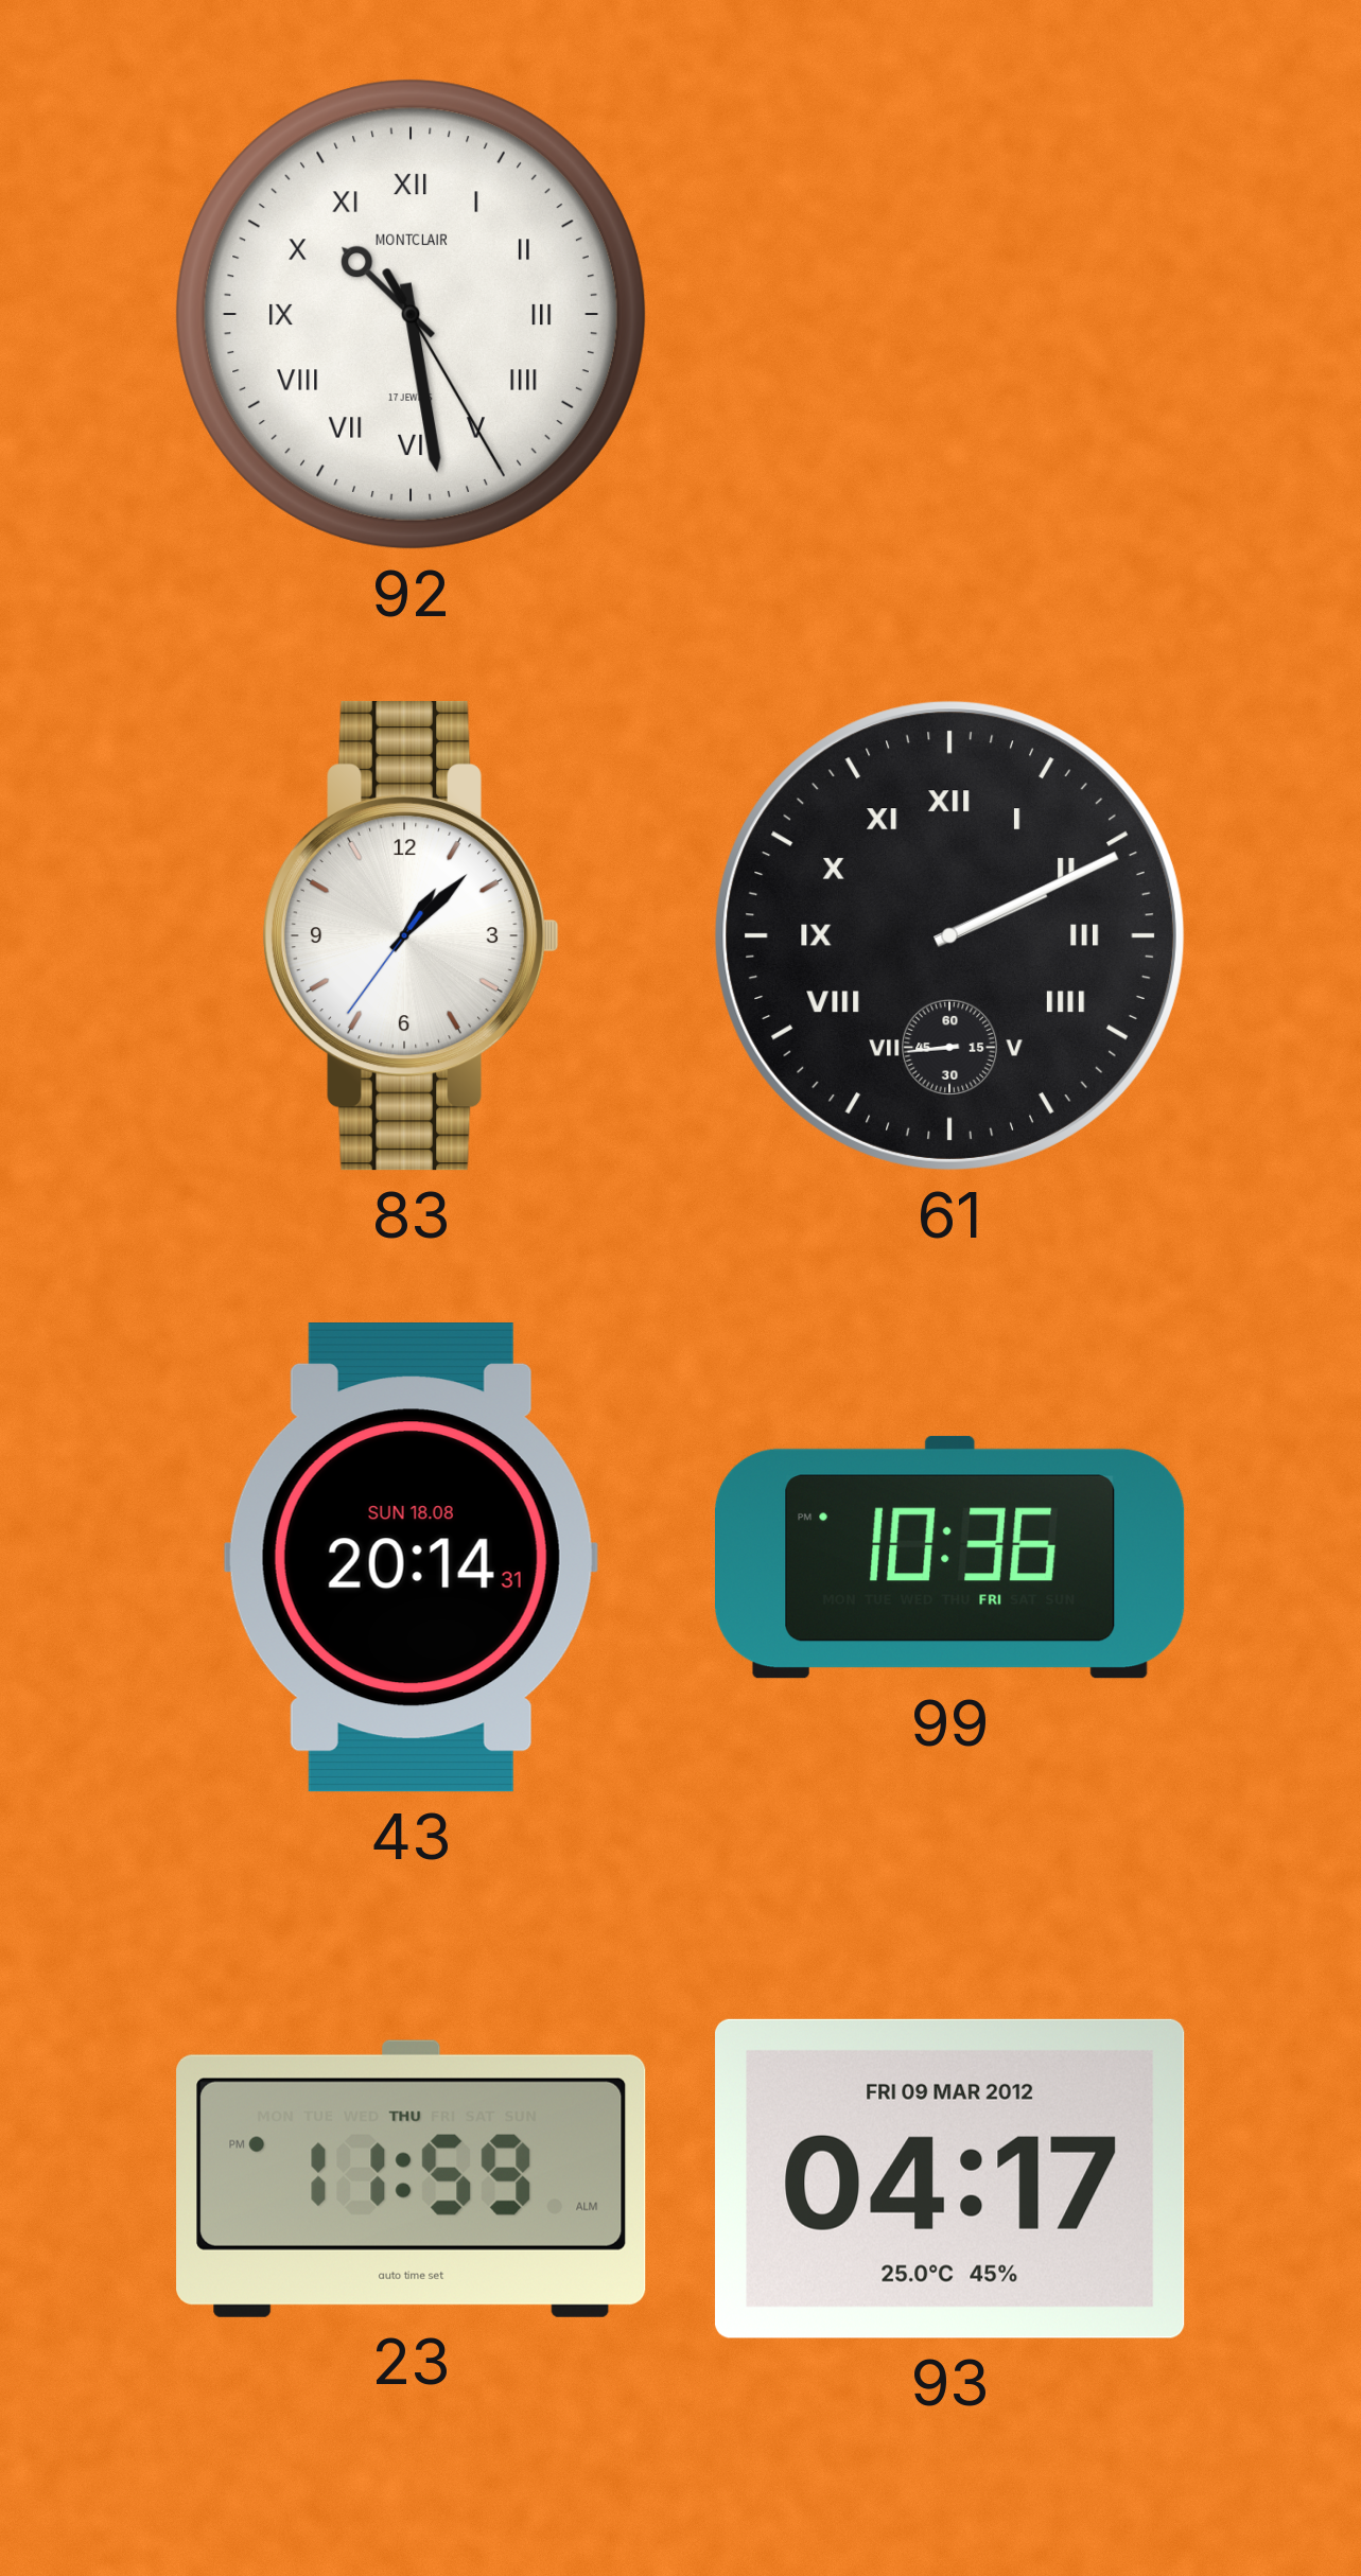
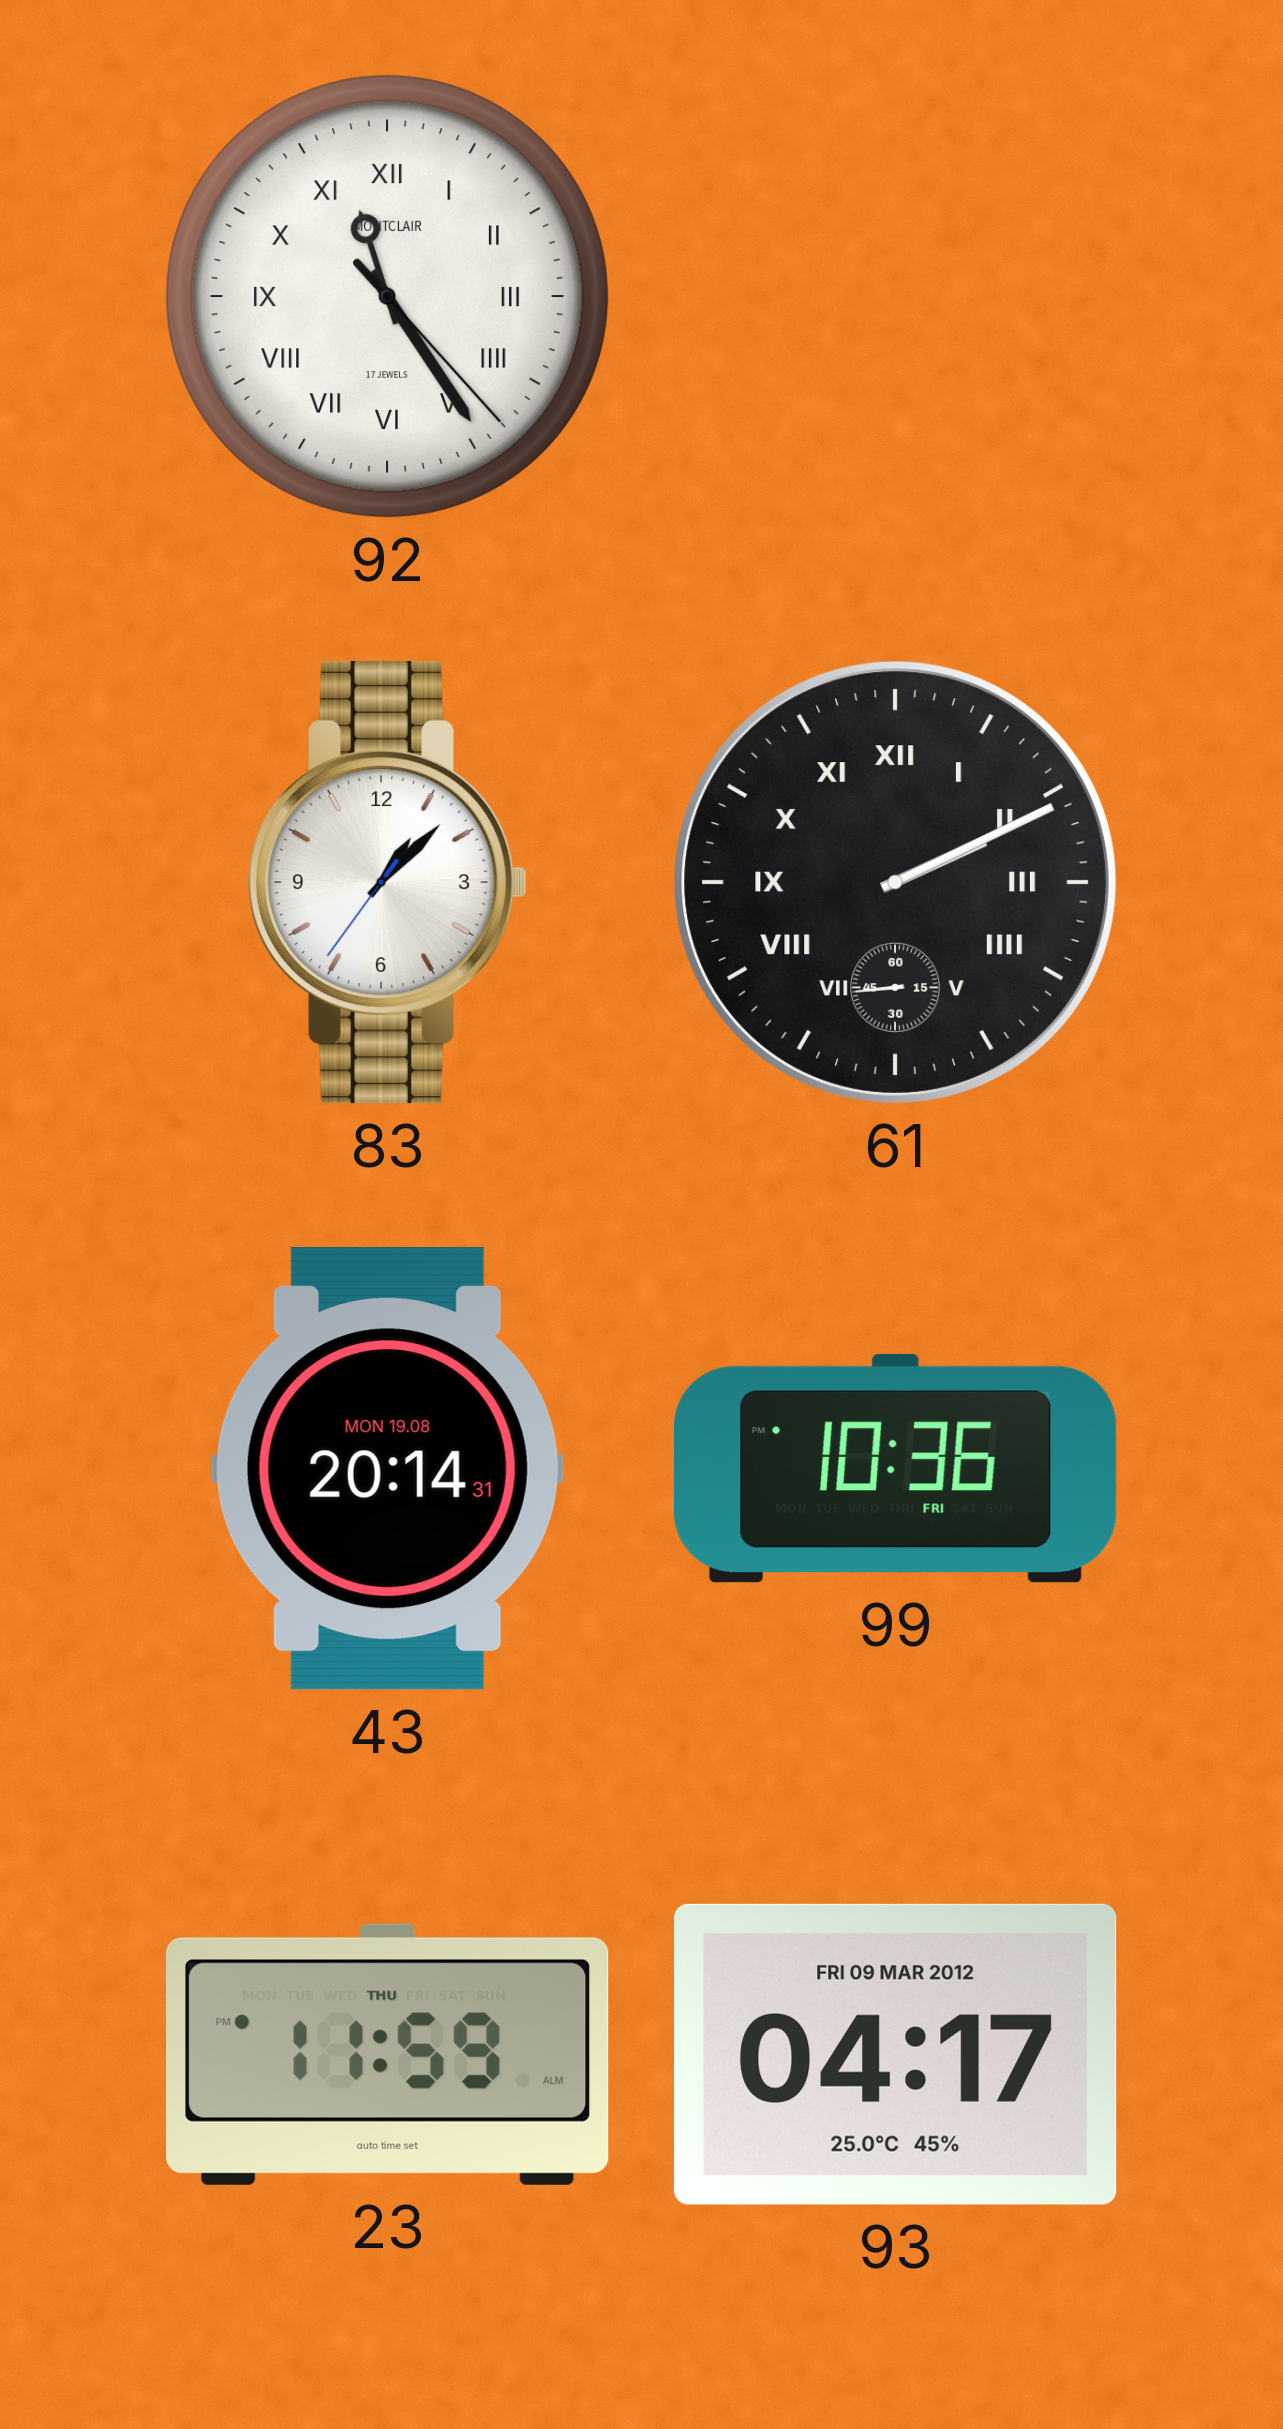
92: 10:28 -> 11:24
43 date: SUN 18.08 -> MON 19.08
